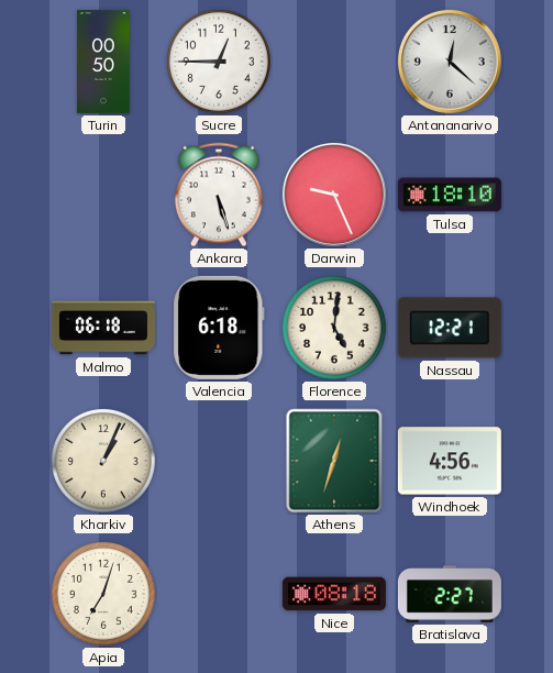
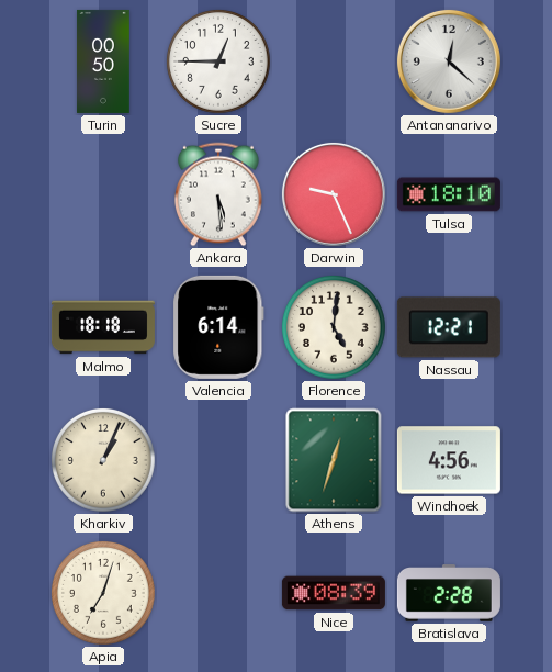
Ankara: 5:27 -> 5:29
Malmo: 06:18 -> 18:18
Valencia: 6:18 -> 6:14
Nice: 08:18 -> 08:39
Bratislava: 2:27 -> 2:28
